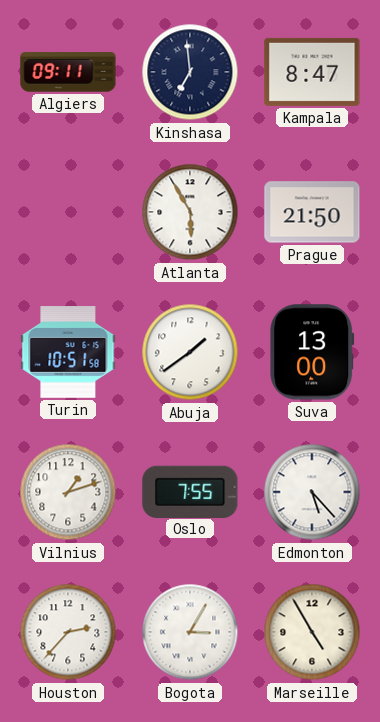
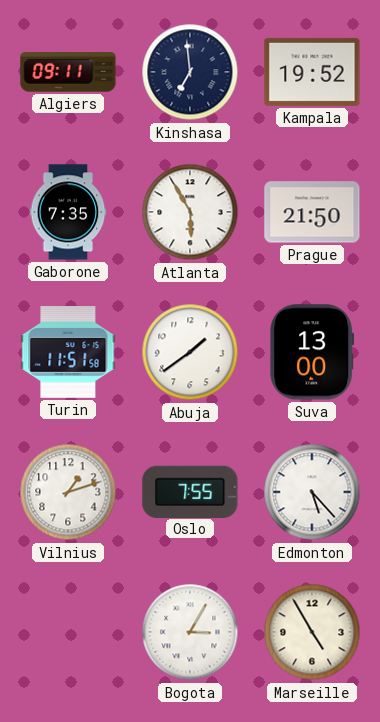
Kampala: 8:47 -> 19:52
Gaborone: none -> 7:35
Turin: 10:51 -> 11:51
Houston: 2:37 -> none
